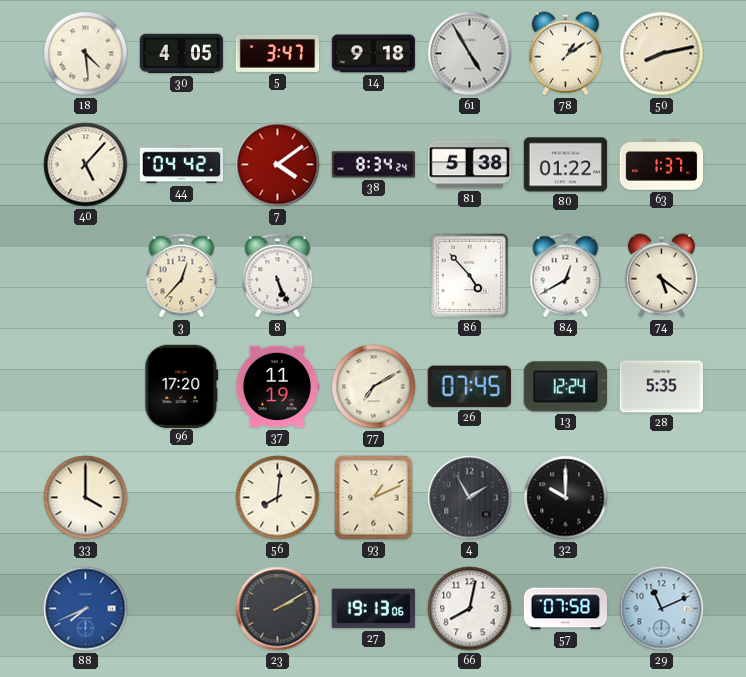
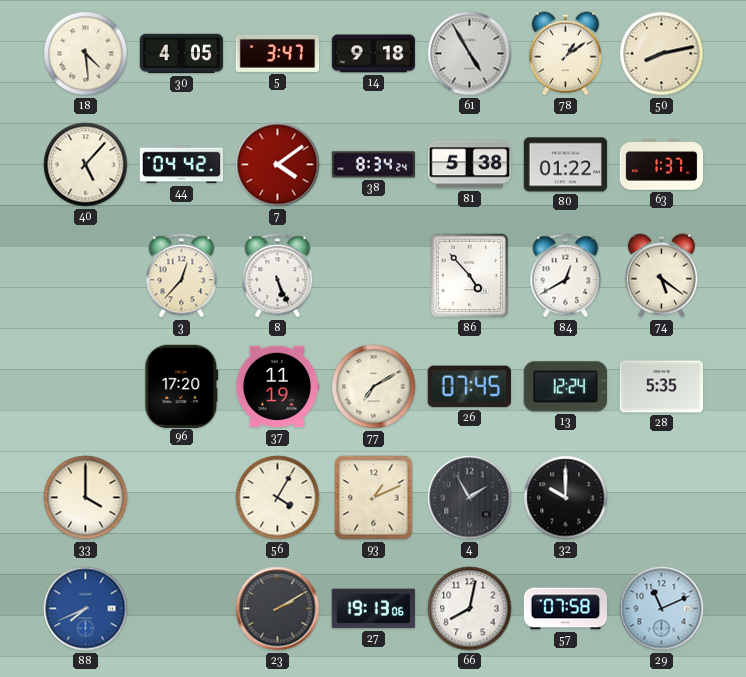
56: 8:01 -> 4:05
